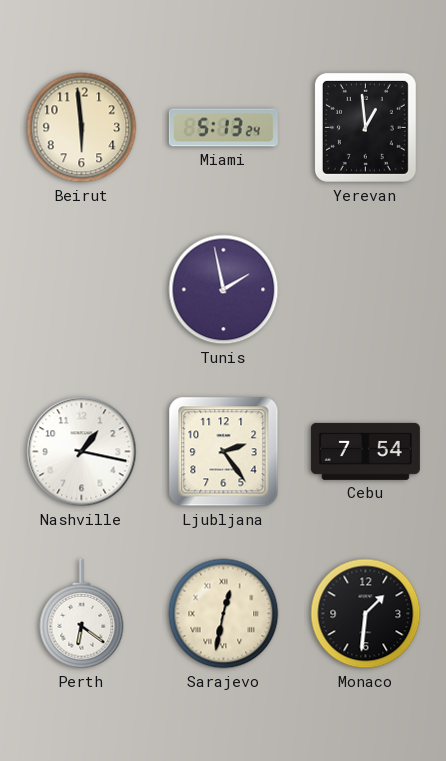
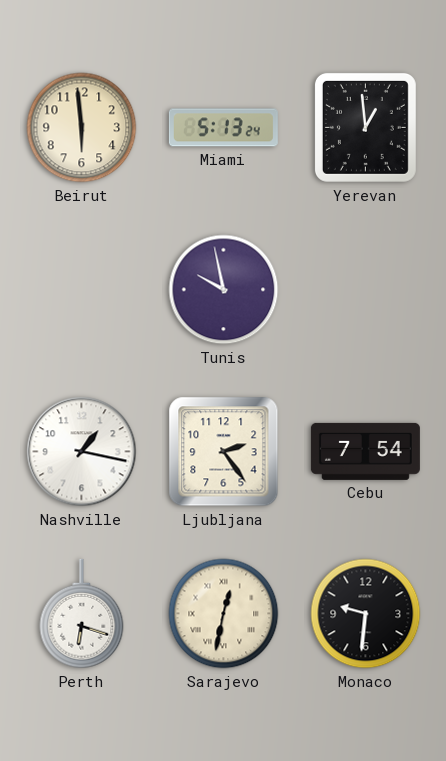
Tunis: 1:58 -> 9:58
Perth: 6:21 -> 6:18
Monaco: 1:31 -> 9:31
